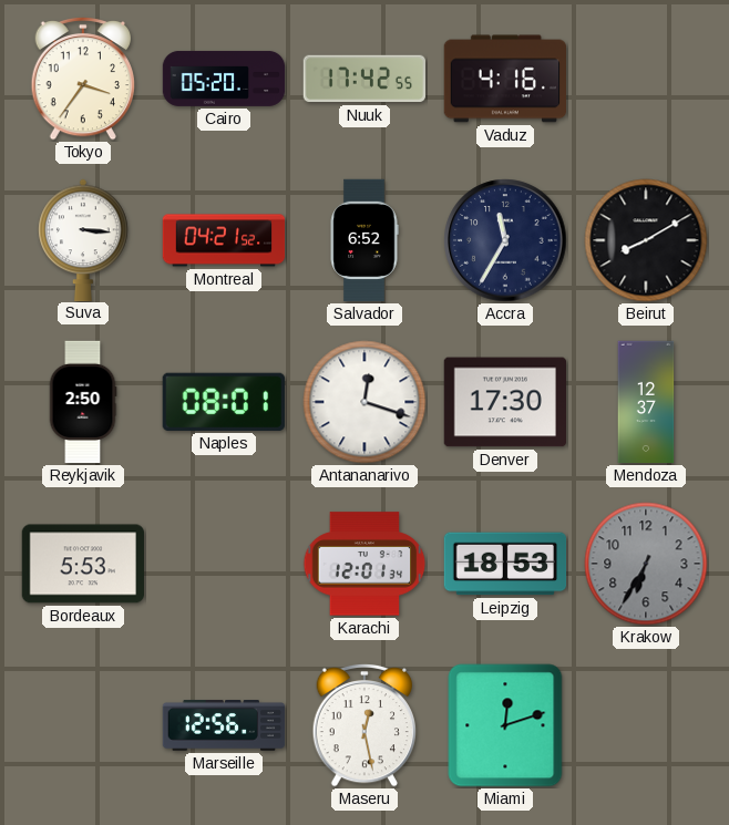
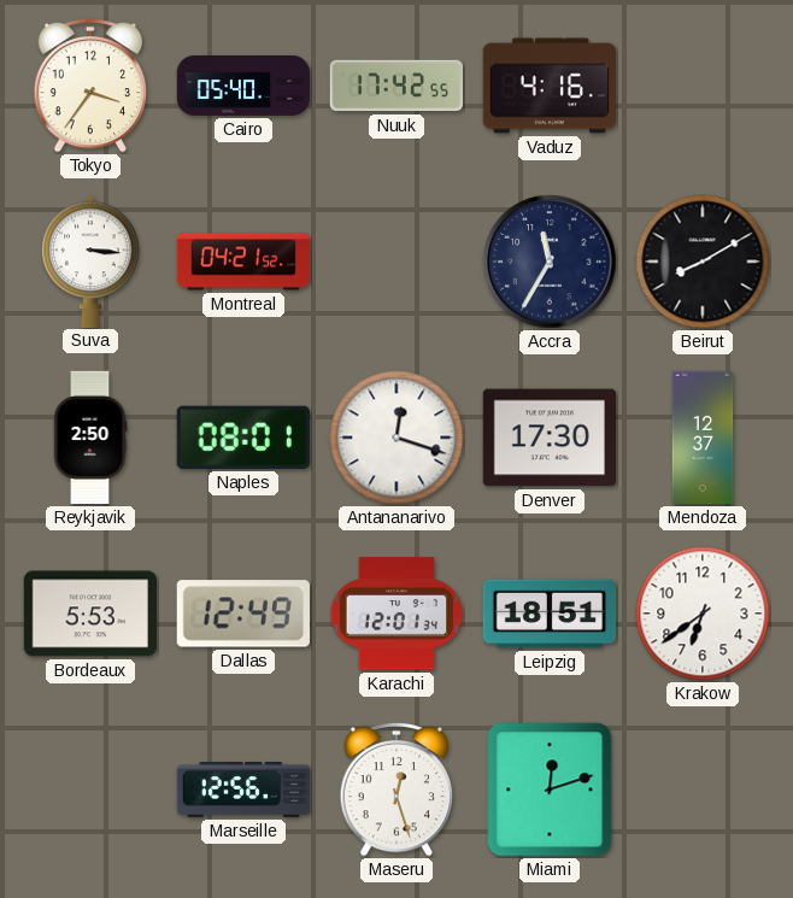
Cairo: 05:20 -> 05:40
Salvador: 6:52 -> none
Dallas: none -> 12:49
Leipzig: 18:53 -> 18:51
Krakow: 6:35 -> 6:39
Krakow dial: grey -> white
Maseru: 12:28 -> 12:27
